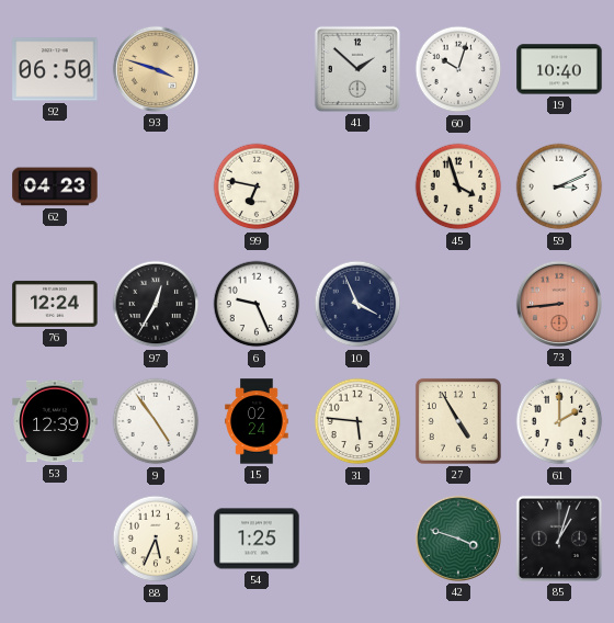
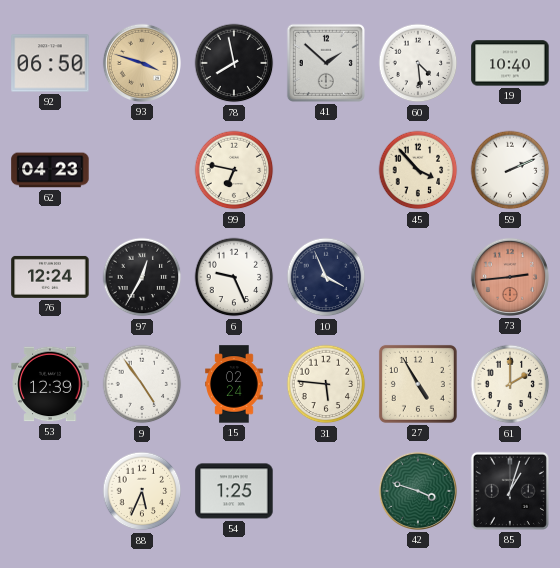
78: none -> 7:58
60: 10:03 -> 4:29
45: 3:57 -> 3:53
59: 3:11 -> 2:11
73: 8:44 -> 2:44
